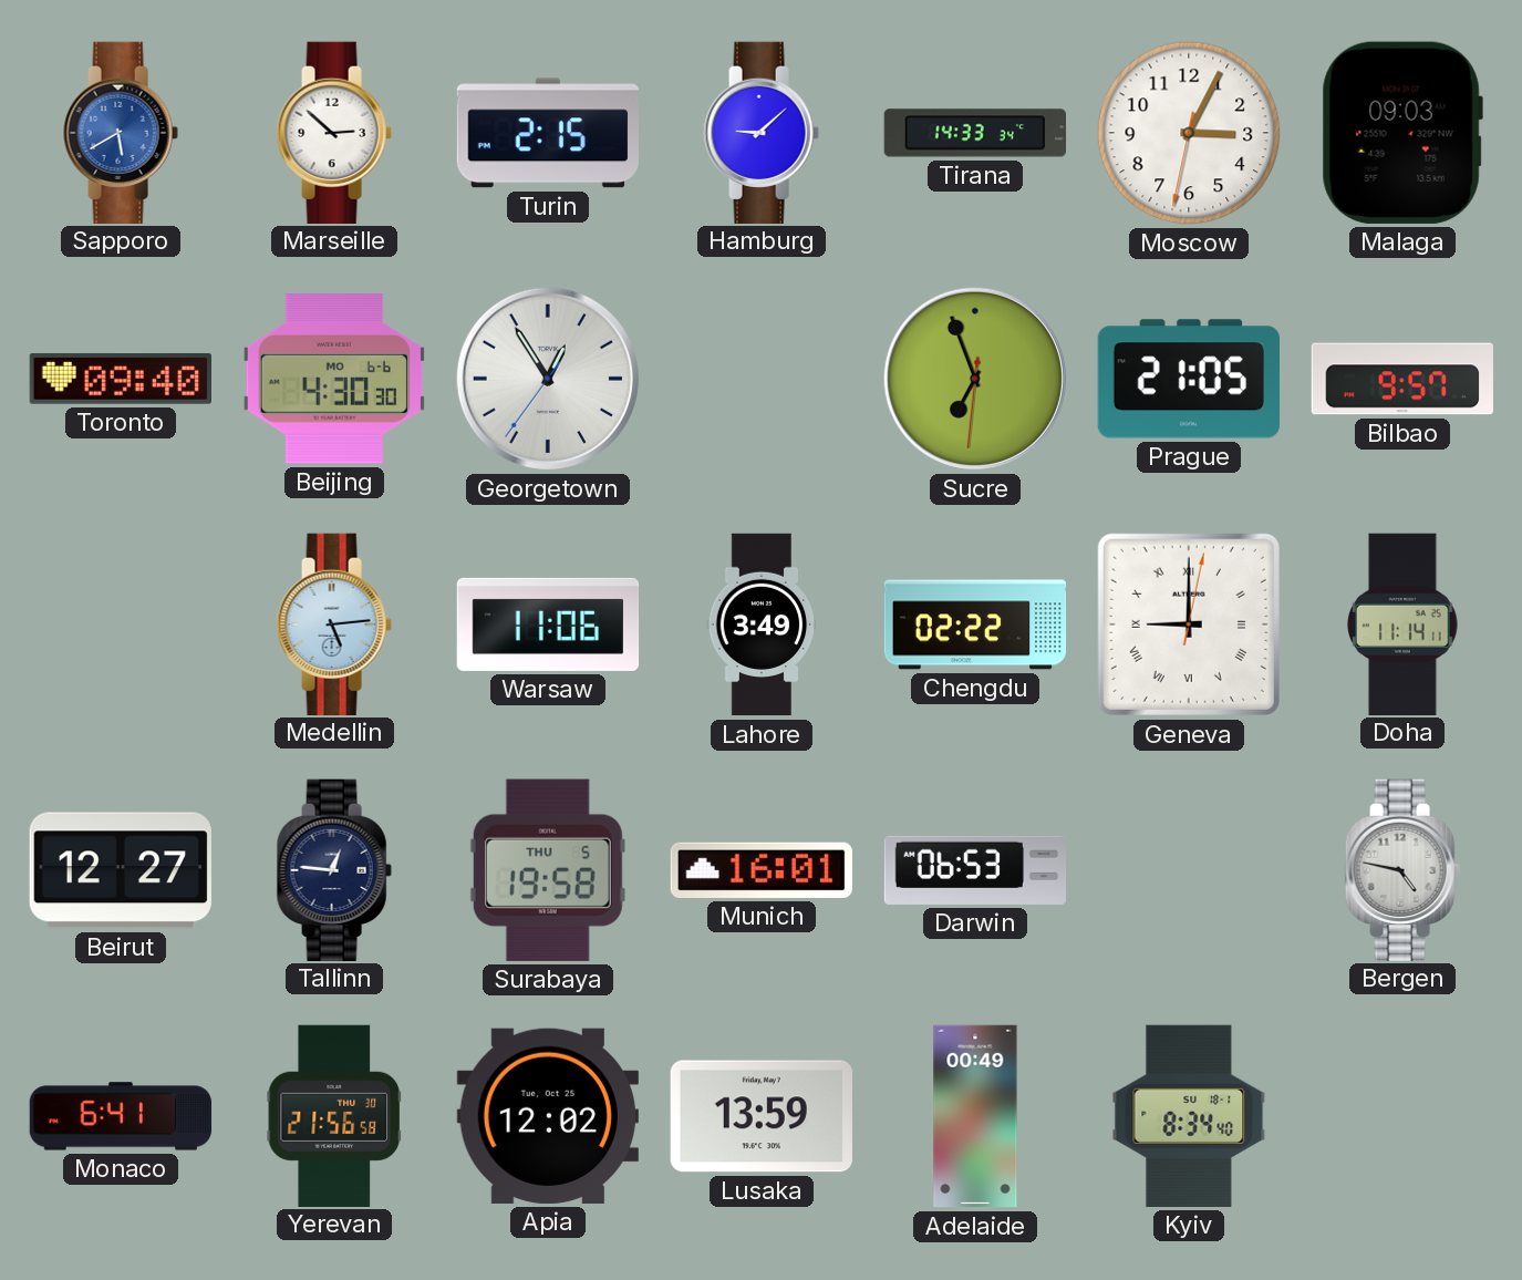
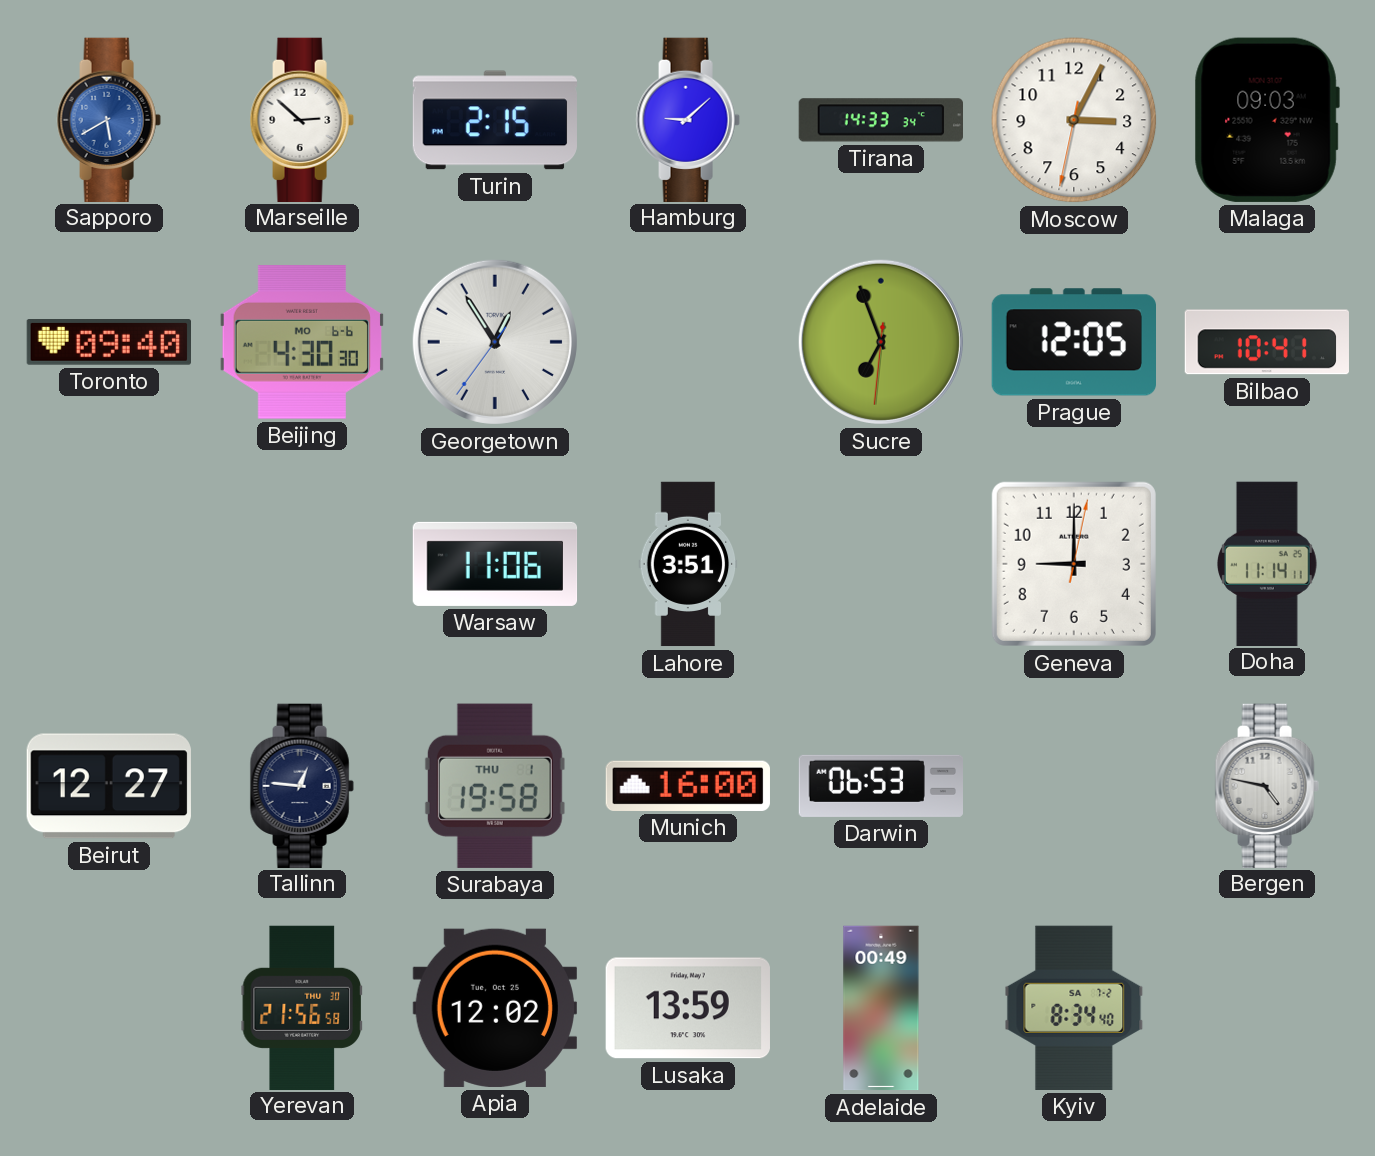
Prague: 21:05 -> 12:05
Bilbao: 9:57 -> 10:41
Medellin: 5:14 -> none
Lahore: 3:49 -> 3:51
Chengdu: 02:22 -> none
Geneva numerals: Roman -> Arabic
Surabaya date: THU 5 -> THU 1
Munich: 16:01 -> 16:00
Monaco: 6:41 -> none
Kyiv date: SU 18-1 -> SA 7-2
